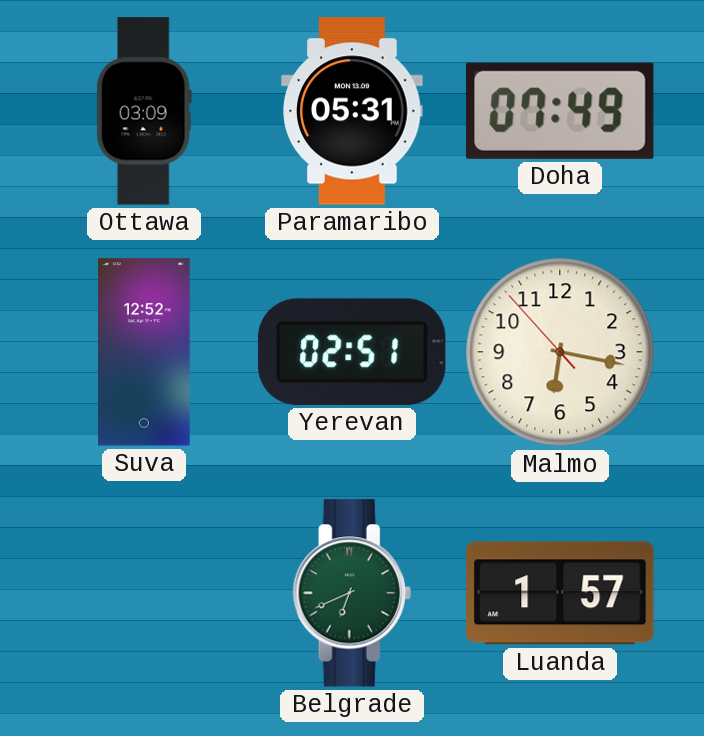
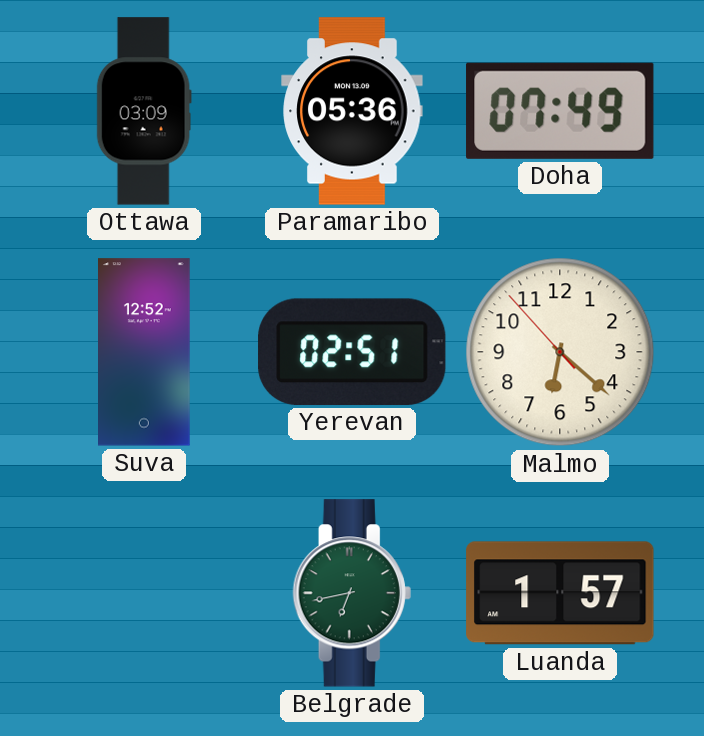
Paramaribo: 05:31 -> 05:36
Malmo: 6:16 -> 6:21
Belgrade: 6:41 -> 6:43
